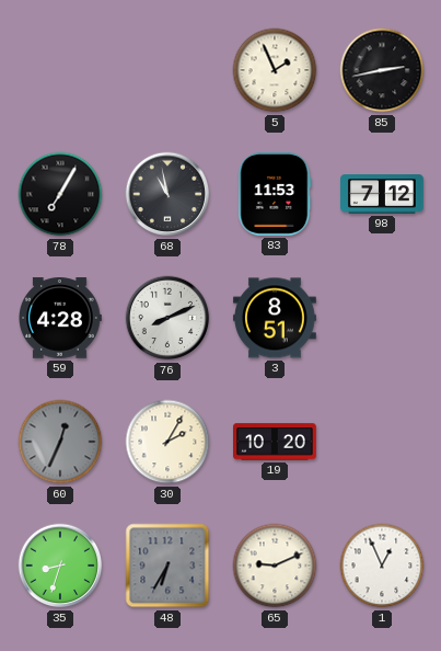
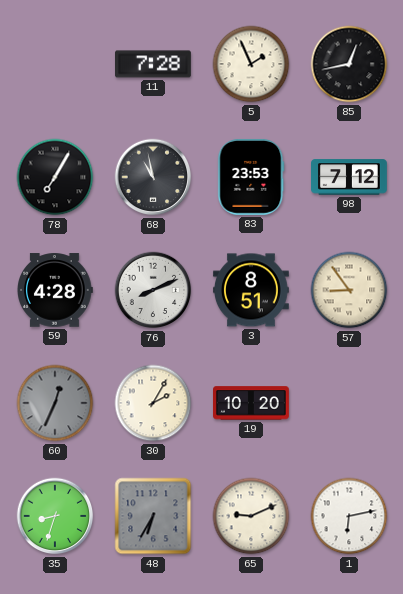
11: none -> 7:28
85: 2:43 -> 12:43
83: 11:53 -> 23:53
57: none -> 8:54
1: 12:56 -> 6:13
